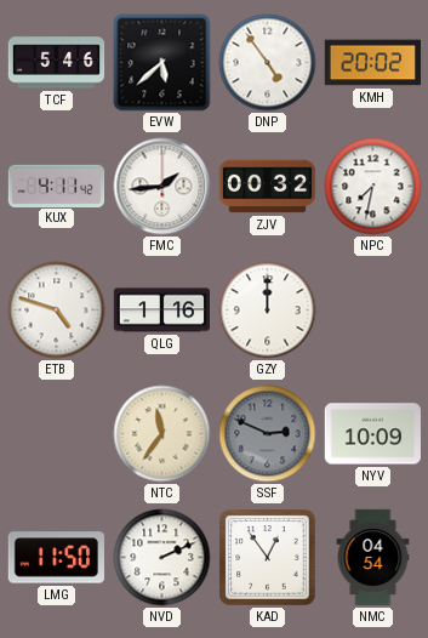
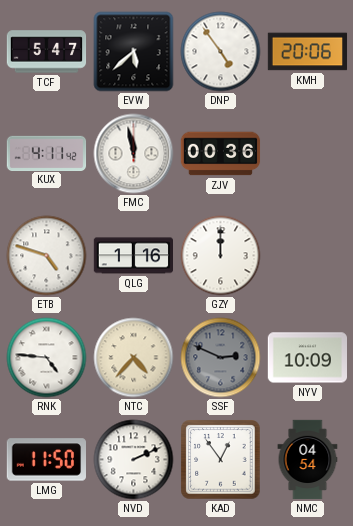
TCF: 5:46 -> 5:47
KMH: 20:02 -> 20:06
FMC: 1:44 -> 11:58
ZJV: 00:32 -> 00:36
NPC: 7:32 -> none
RNK: none -> 4:46
NTC: 11:36 -> 4:37
